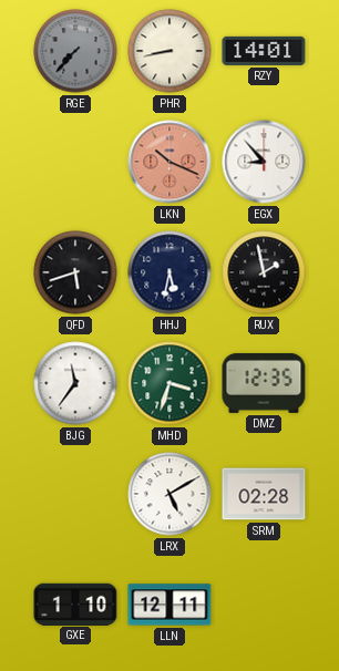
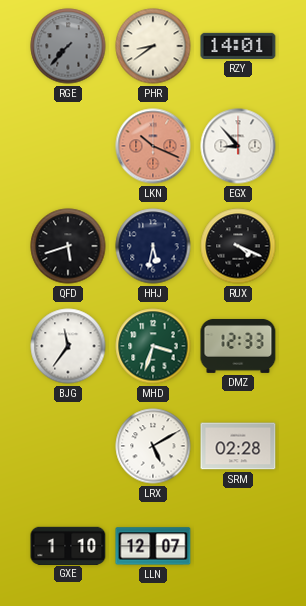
PHR: 8:43 -> 8:39
RUX: 1:58 -> 4:19
DMZ: 12:35 -> 12:33
LLN: 12:11 -> 12:07
